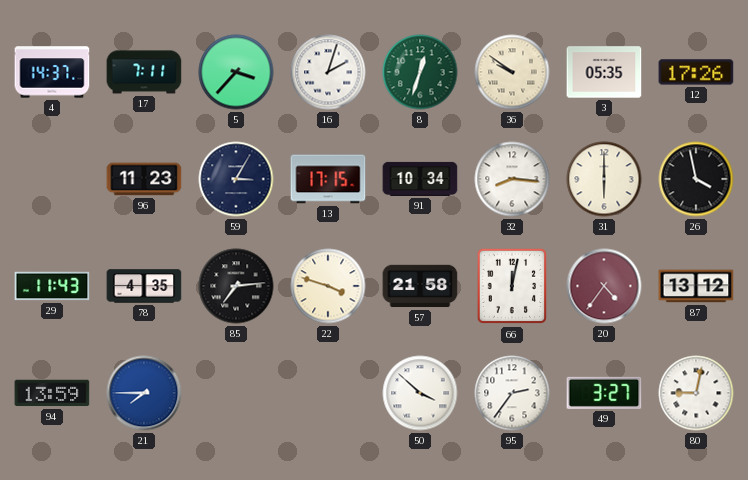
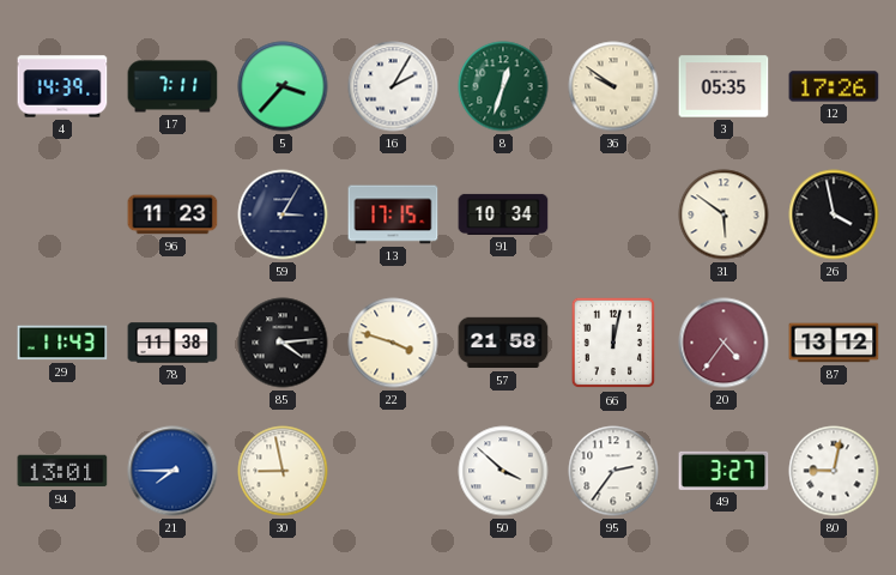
4: 14:37 -> 14:39
16: 2:03 -> 2:05
32: 8:16 -> none
31: 6:00 -> 5:51
78: 4:35 -> 11:38
85: 7:14 -> 4:14
94: 13:59 -> 13:01
30: none -> 8:58
